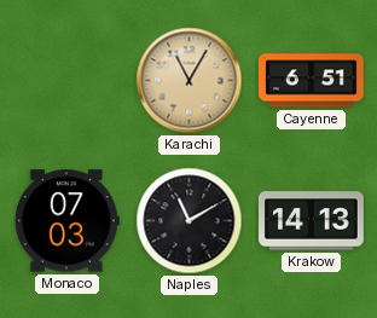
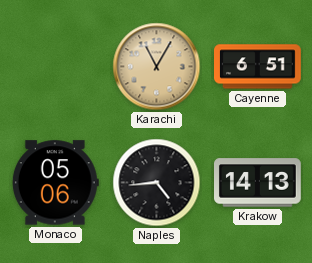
Monaco: 07:03 -> 05:06
Naples: 11:10 -> 4:44
